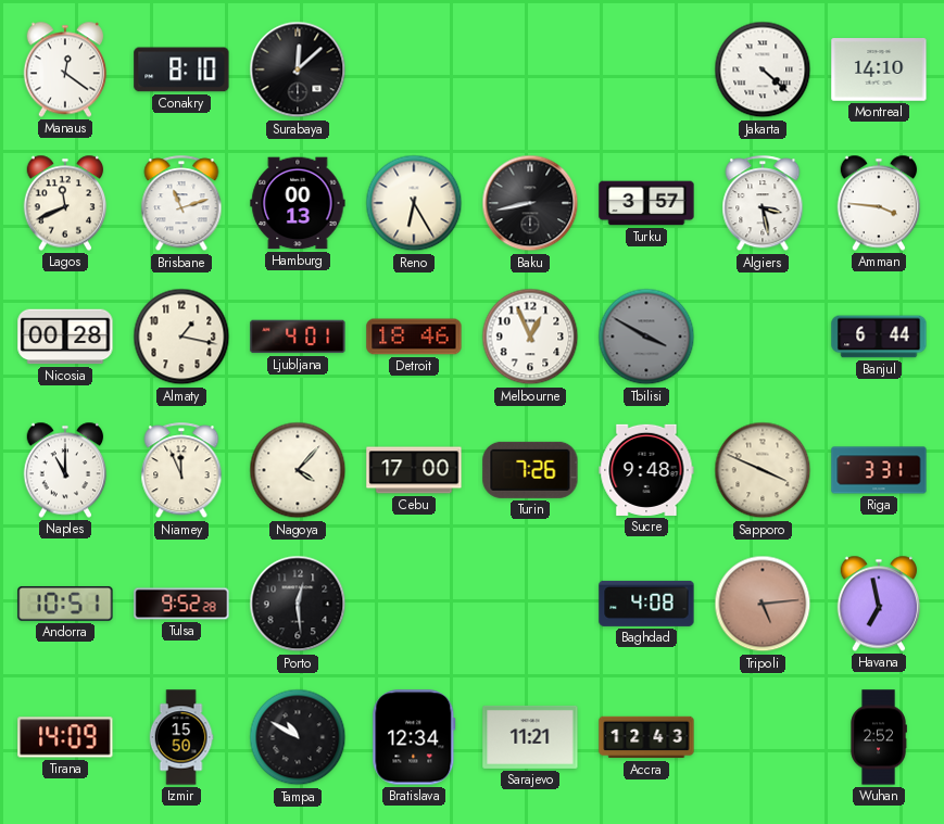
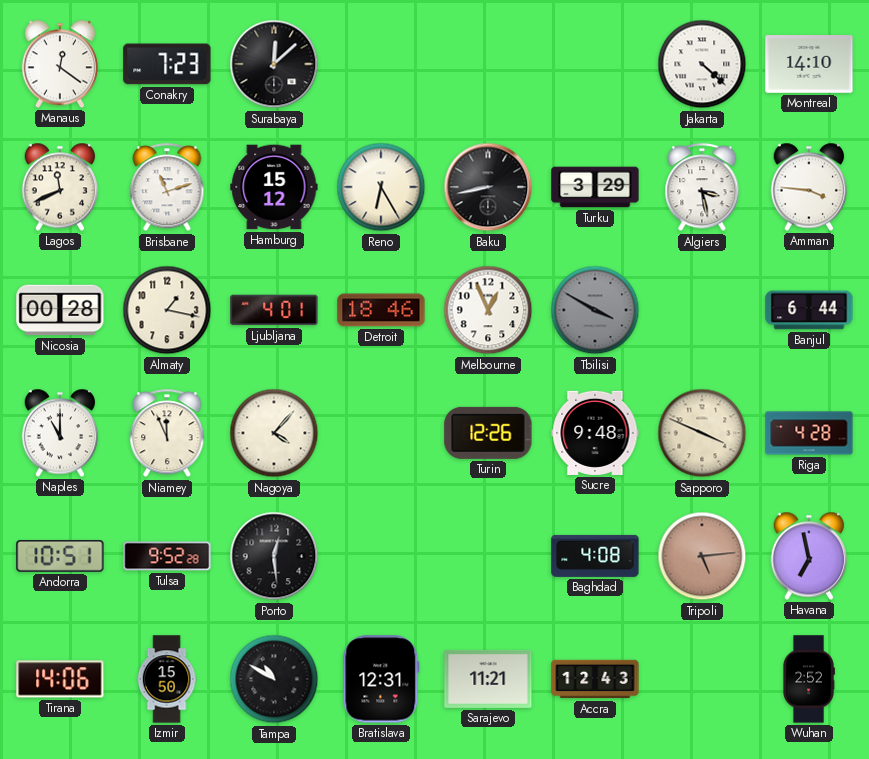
Conakry: 8:10 -> 7:23
Hamburg: 00:13 -> 15:12
Turku: 3:57 -> 3:29
Cebu: 17:00 -> none
Turin: 7:26 -> 12:26
Riga: 3:31 -> 4:28
Tirana: 14:09 -> 14:06
Bratislava: 12:34 -> 12:31
